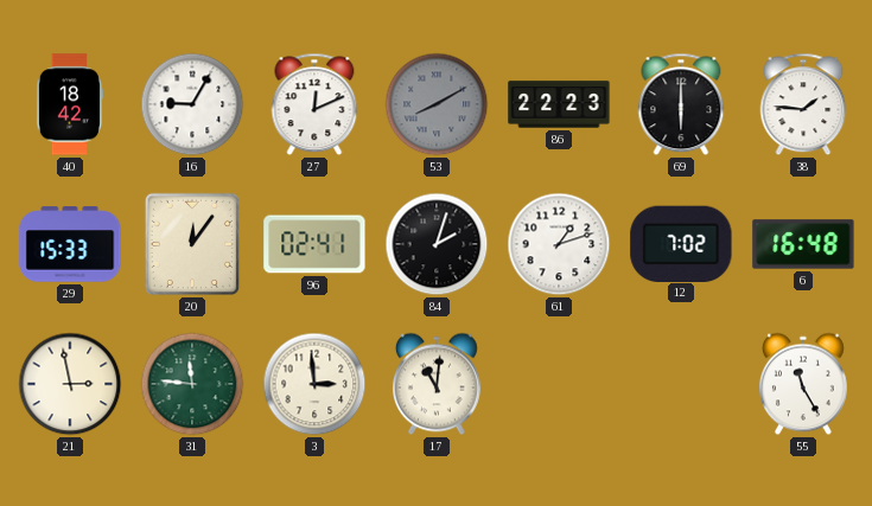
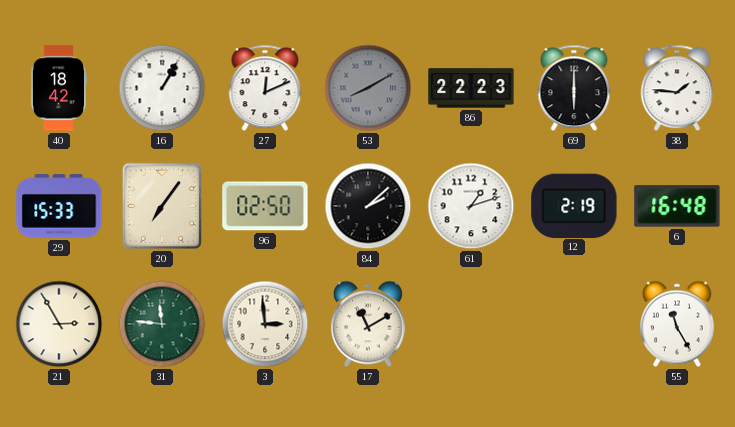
16: 9:05 -> 1:05
20: 12:06 -> 7:06
96: 02:41 -> 02:50
84: 2:03 -> 2:08
12: 7:02 -> 2:19
21: 2:58 -> 2:55
17: 11:01 -> 11:10
